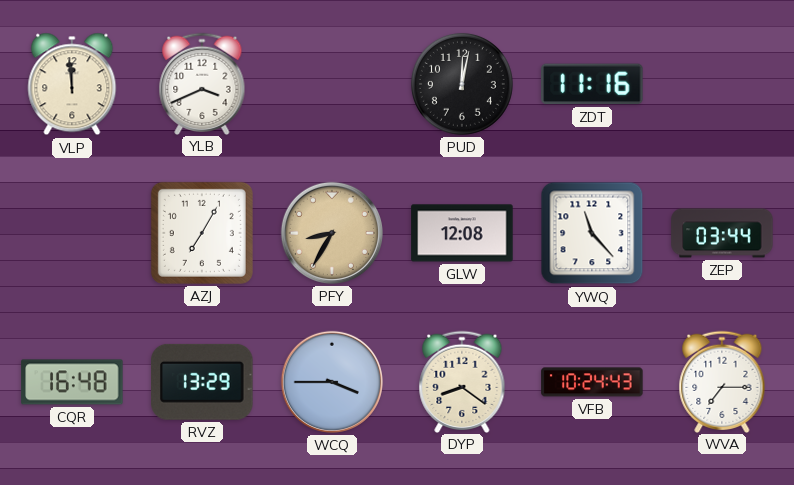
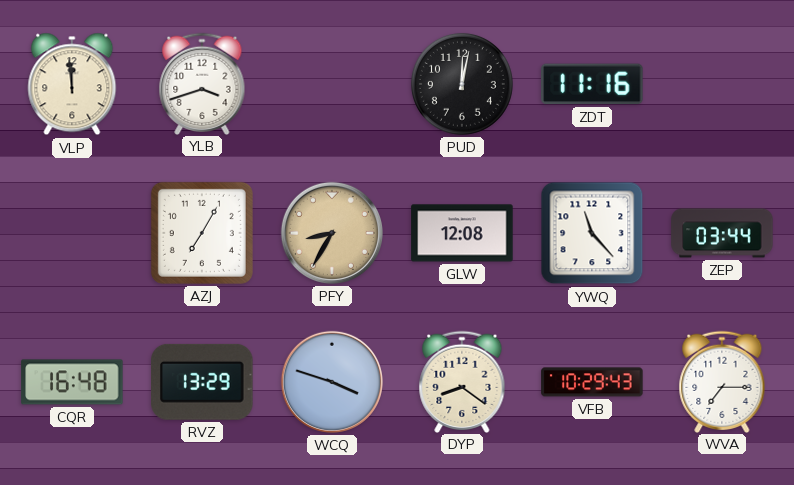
YLB: 3:41 -> 3:42
WCQ: 3:45 -> 3:48
VFB: 10:24 -> 10:29
